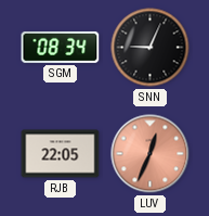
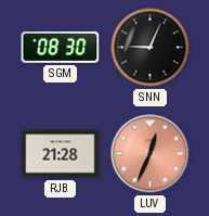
SGM: 08:34 -> 08:30
RJB: 22:05 -> 21:28
